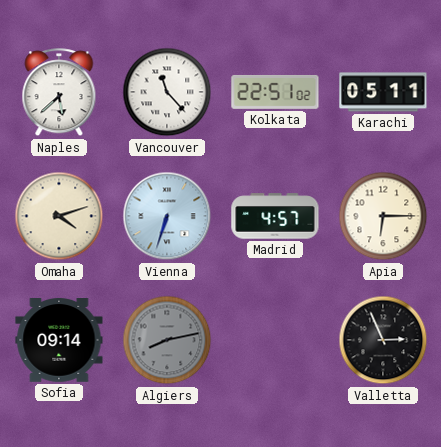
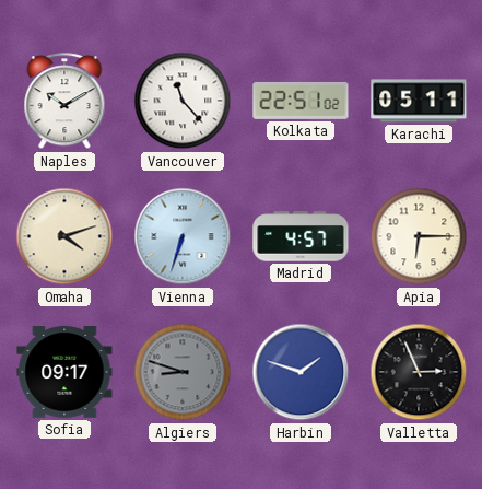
Naples: 5:38 -> 10:10
Sofia: 09:14 -> 09:17
Algiers: 8:13 -> 8:48
Harbin: none -> 1:48
